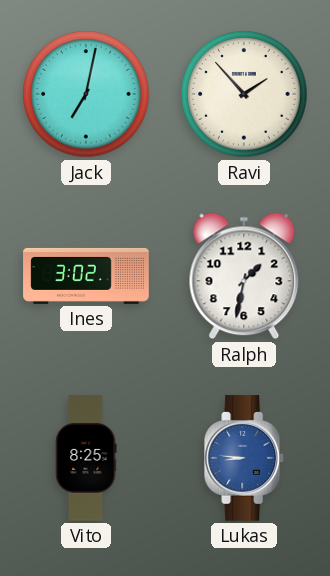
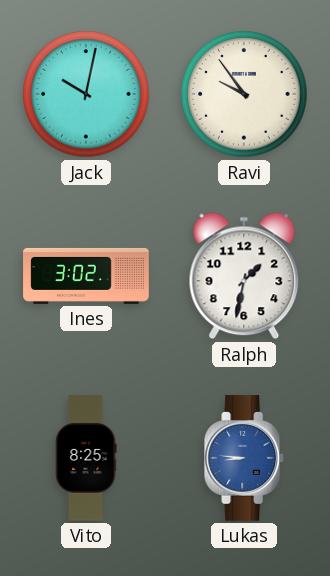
Jack: 7:02 -> 10:02
Ravi: 1:53 -> 9:54
